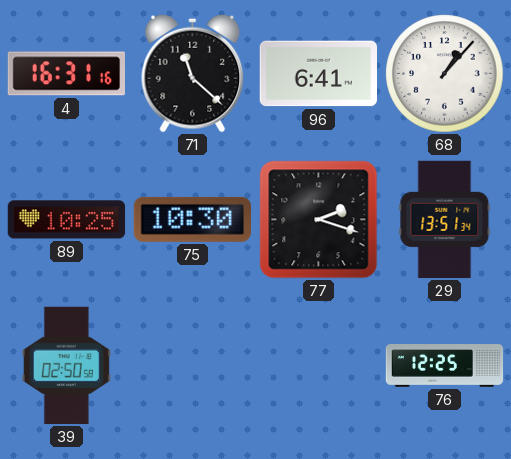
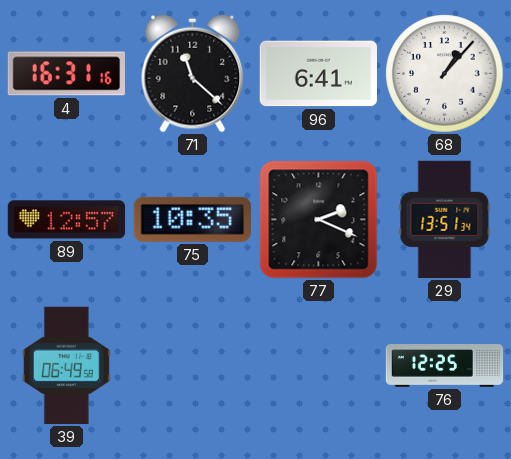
89: 10:25 -> 12:57
75: 10:30 -> 10:35
77: 2:18 -> 2:19
39: 02:50 -> 06:49
